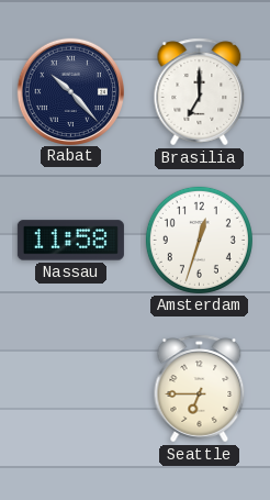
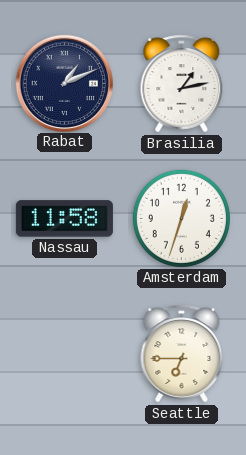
Rabat: 10:23 -> 1:11
Brasilia: 7:00 -> 1:13
